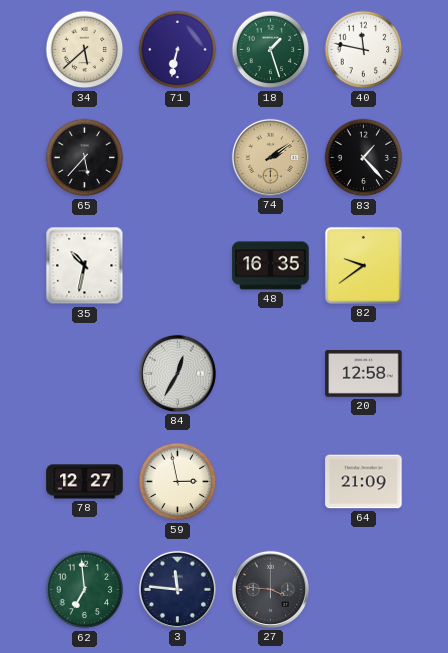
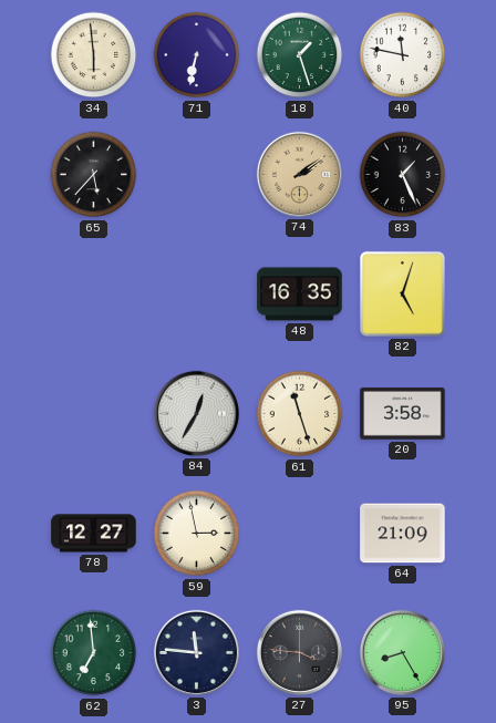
34: 5:38 -> 5:59
83: 1:23 -> 1:26
35: 10:32 -> none
82: 9:39 -> 5:03
61: none -> 11:27
20: 12:58 -> 3:58
95: none -> 8:25
